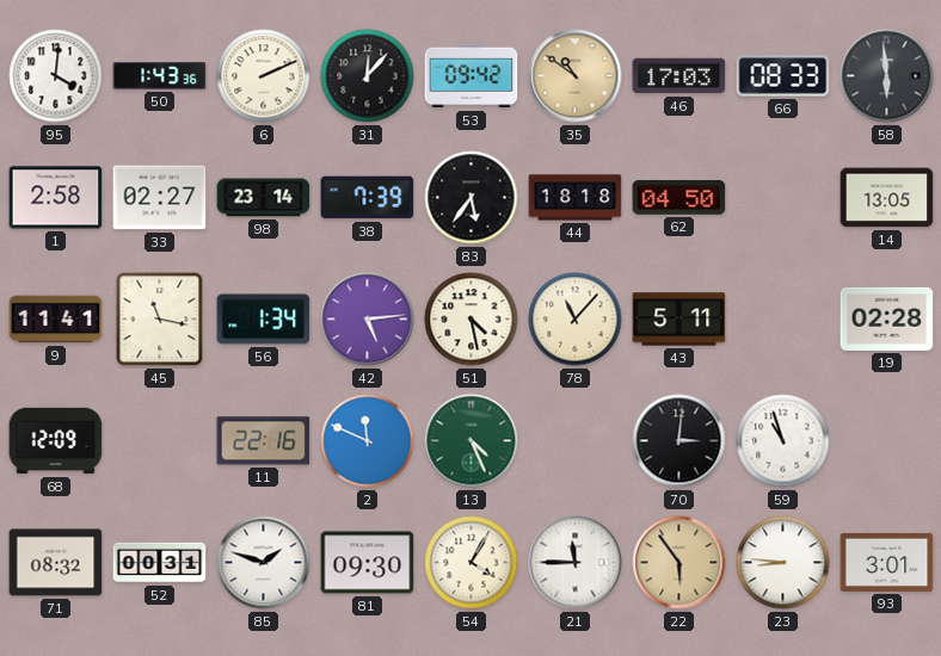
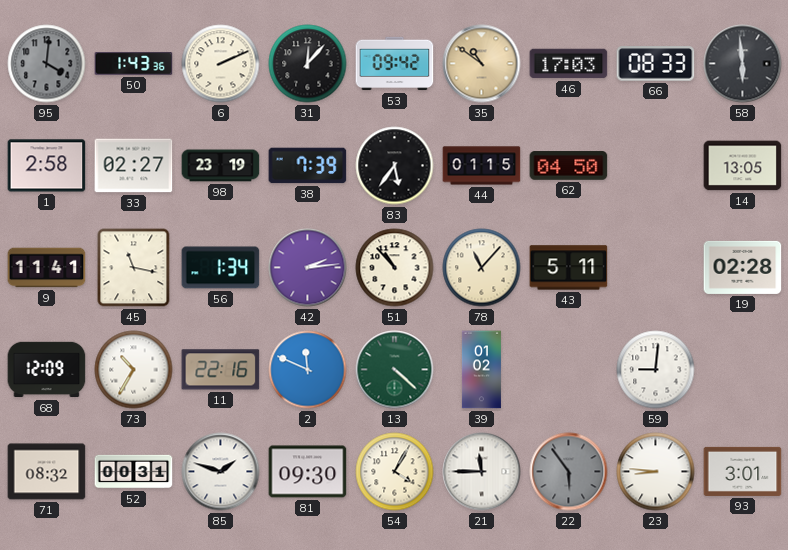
95 dial: white -> grey
98: 23:14 -> 23:19
44: 18:18 -> 01:15
42: 5:14 -> 2:14
51: 4:28 -> 10:53
73: none -> 10:35
13: 4:26 -> 4:22
39: none -> 01:02
70: 3:01 -> none
59: 10:57 -> 9:01
22 dial: champagne -> grey
